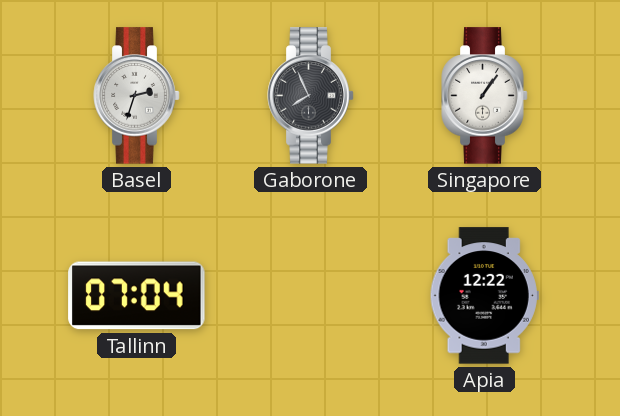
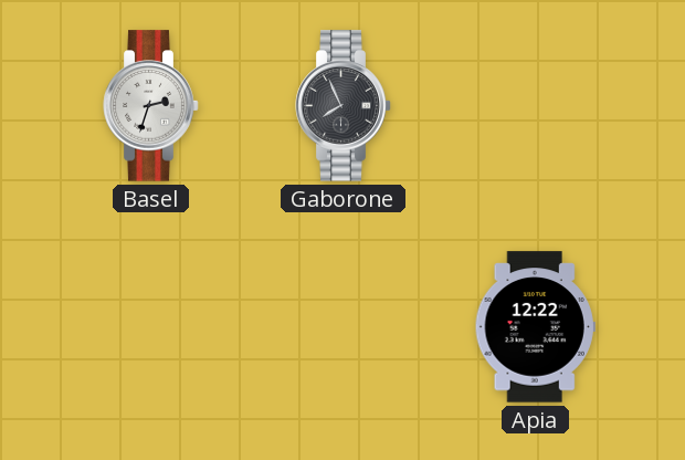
Singapore: 1:06 -> none
Tallinn: 07:04 -> none
